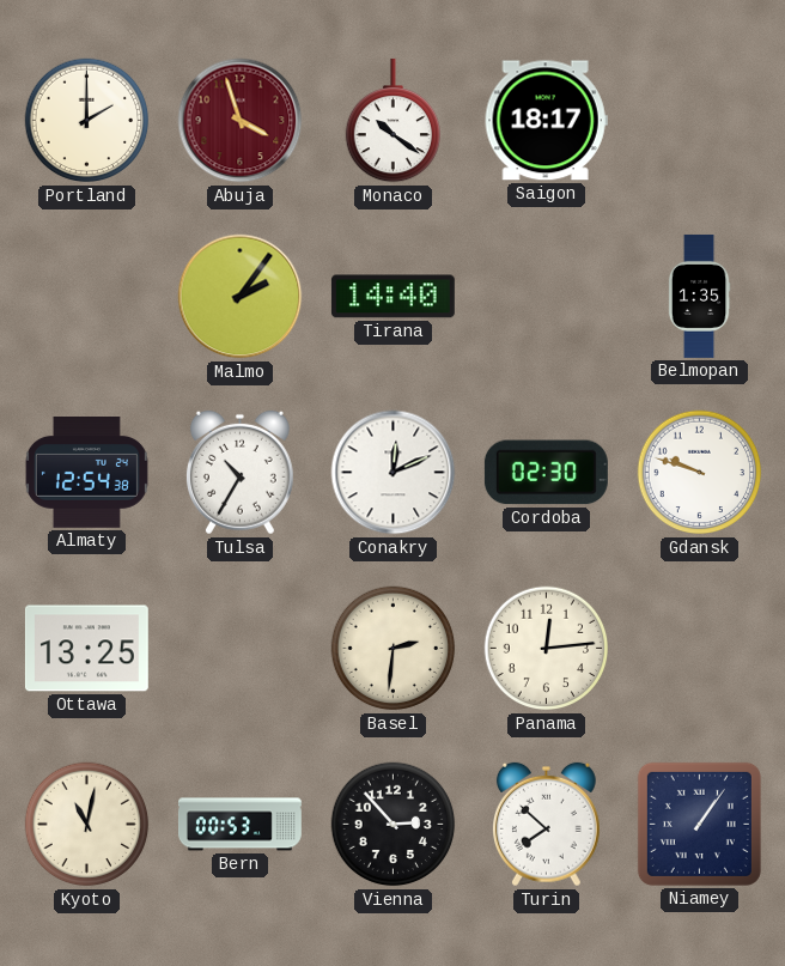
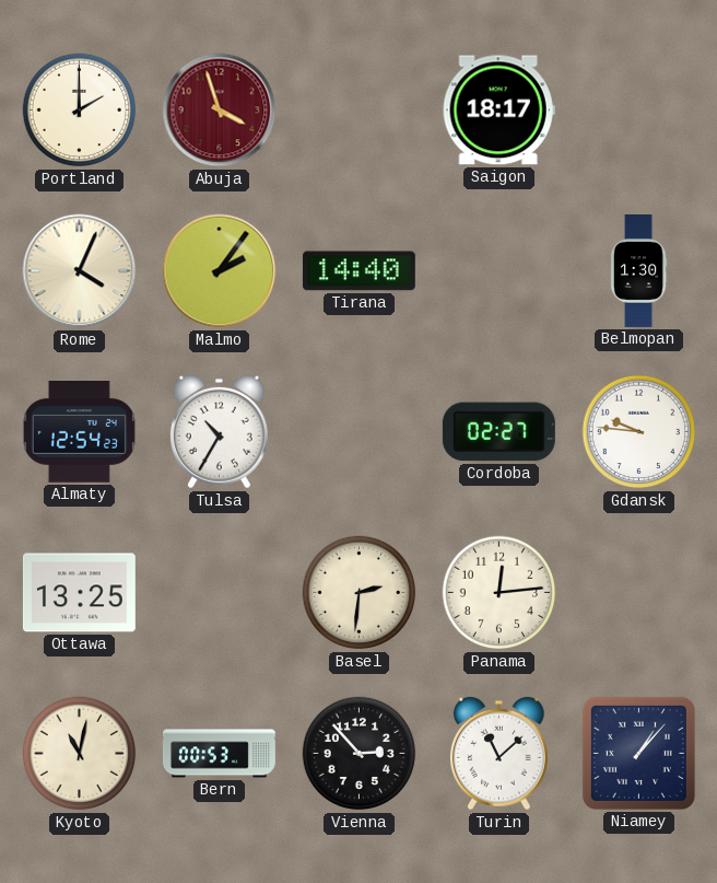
Monaco: 10:21 -> none
Rome: none -> 4:04
Belmopan: 1:35 -> 1:30
Almaty: 12:54:38 -> 12:54:23
Conakry: 12:11 -> none
Cordoba: 02:30 -> 02:27
Gdansk: 9:48 -> 9:46
Turin: 7:52 -> 11:08
Niamey: 1:06 -> 1:07
